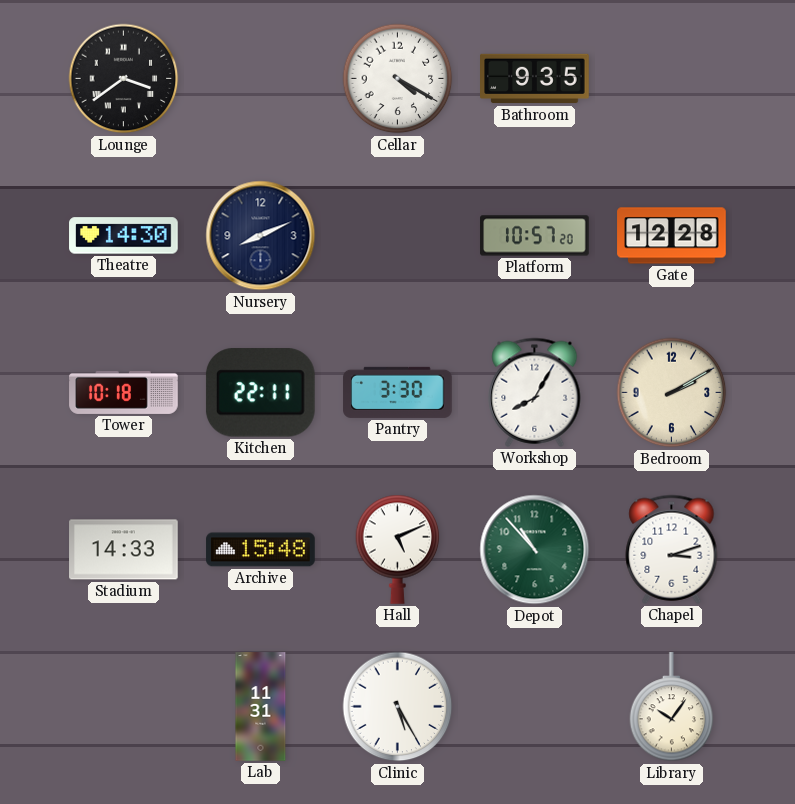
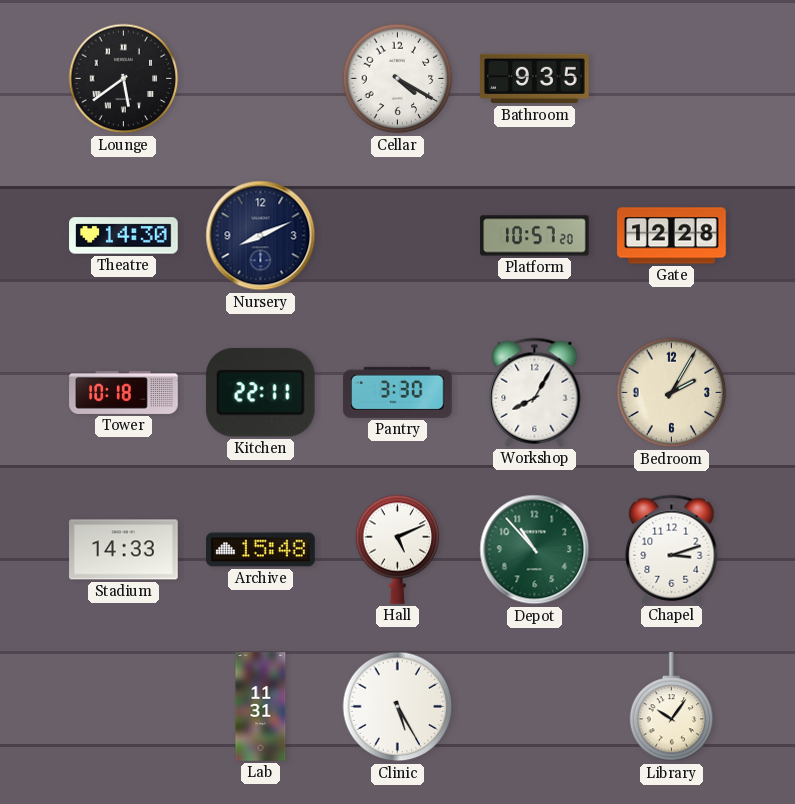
Lounge: 3:39 -> 5:39
Bedroom: 2:10 -> 2:05
